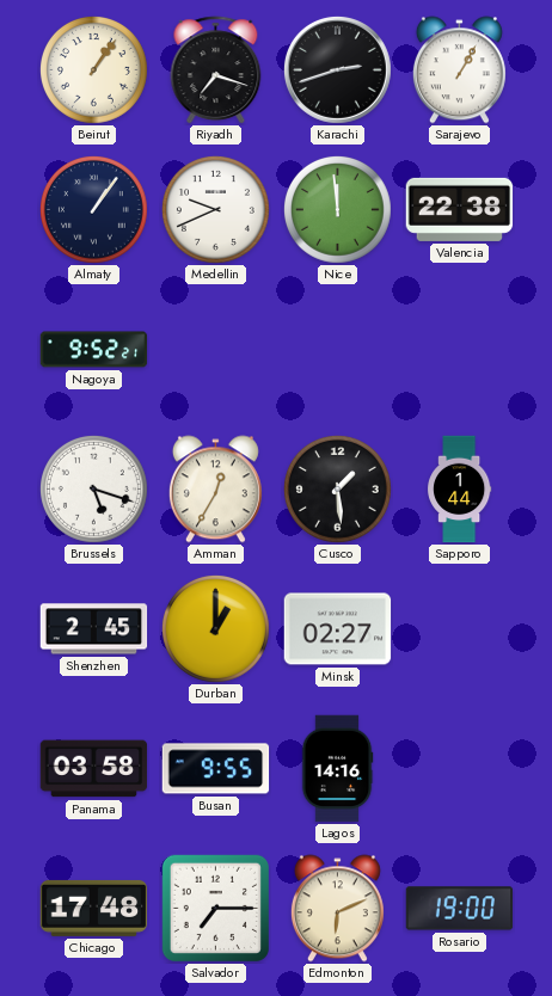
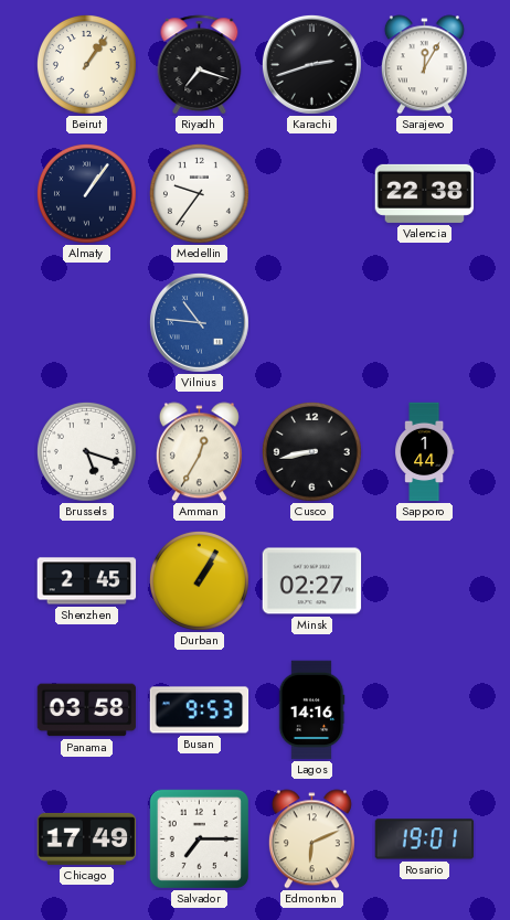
Sarajevo: 1:05 -> 12:05
Medellin: 9:41 -> 9:36
Nice: 11:59 -> none
Nagoya: 9:52 -> none
Vilnius: none -> 10:46
Cusco: 1:29 -> 8:43
Durban: 1:00 -> 1:05
Busan: 9:55 -> 9:53
Chicago: 17:48 -> 17:49
Rosario: 19:00 -> 19:01
